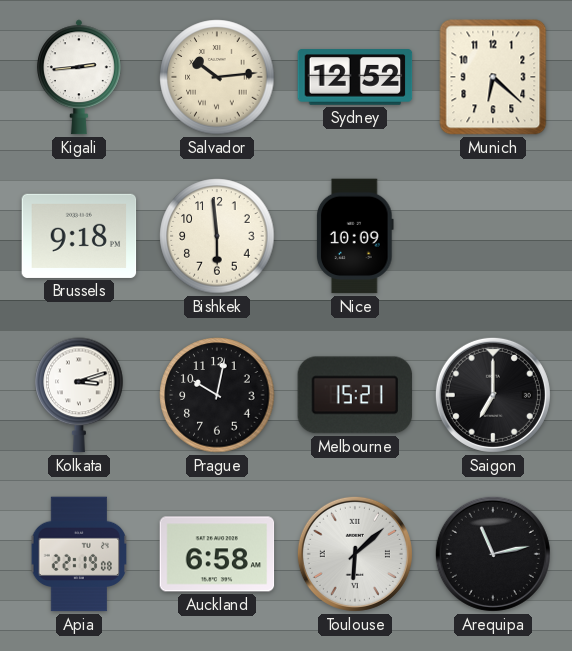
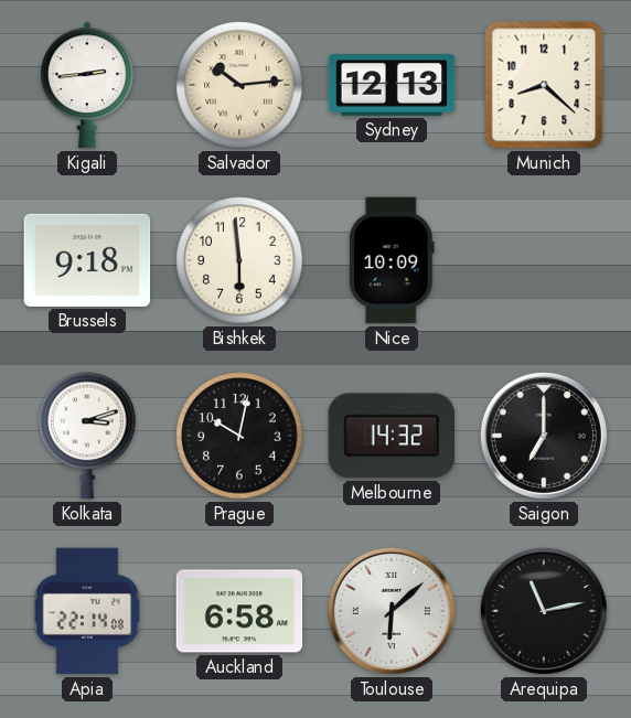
Sydney: 12:52 -> 12:13
Munich: 6:22 -> 8:22
Melbourne: 15:21 -> 14:32
Apia: 22:19 -> 22:14
